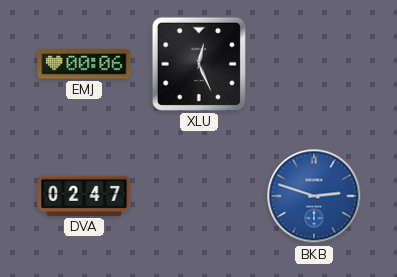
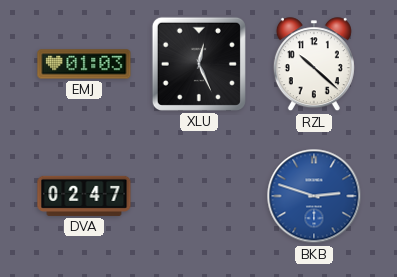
EMJ: 00:06 -> 01:03
RZL: none -> 10:22
